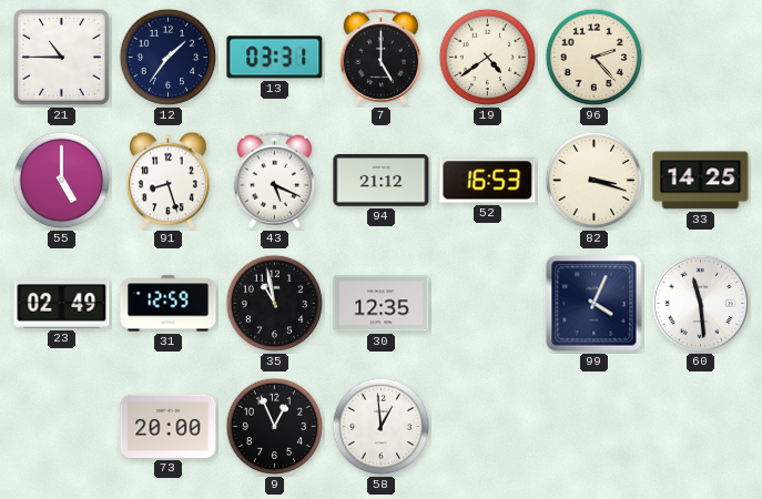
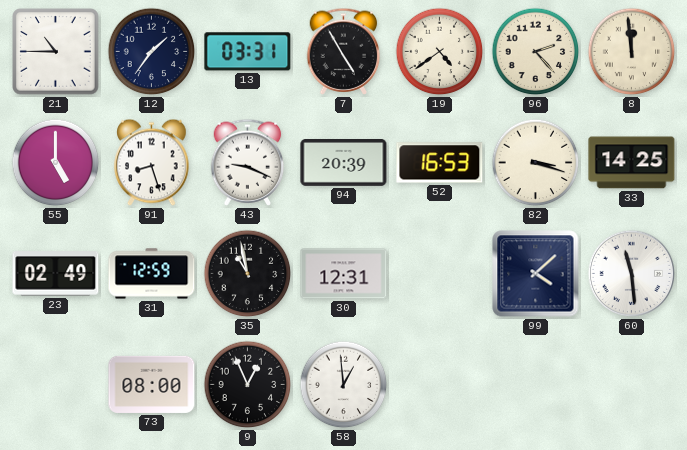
7: 5:00 -> 4:55
8: none -> 11:59
43: 5:19 -> 9:19
94: 21:12 -> 20:39
30: 12:35 -> 12:31
99: 4:04 -> 4:08
73: 20:00 -> 08:00
